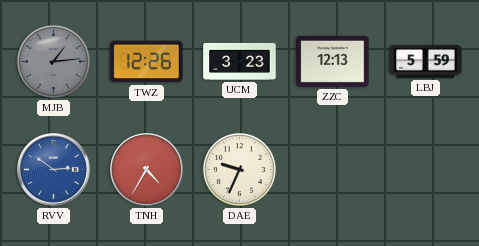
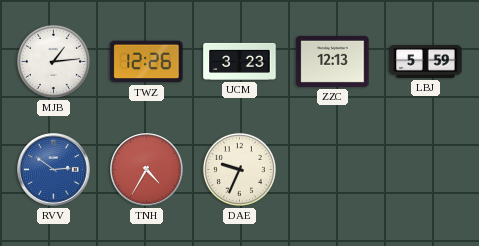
MJB dial: grey -> white
